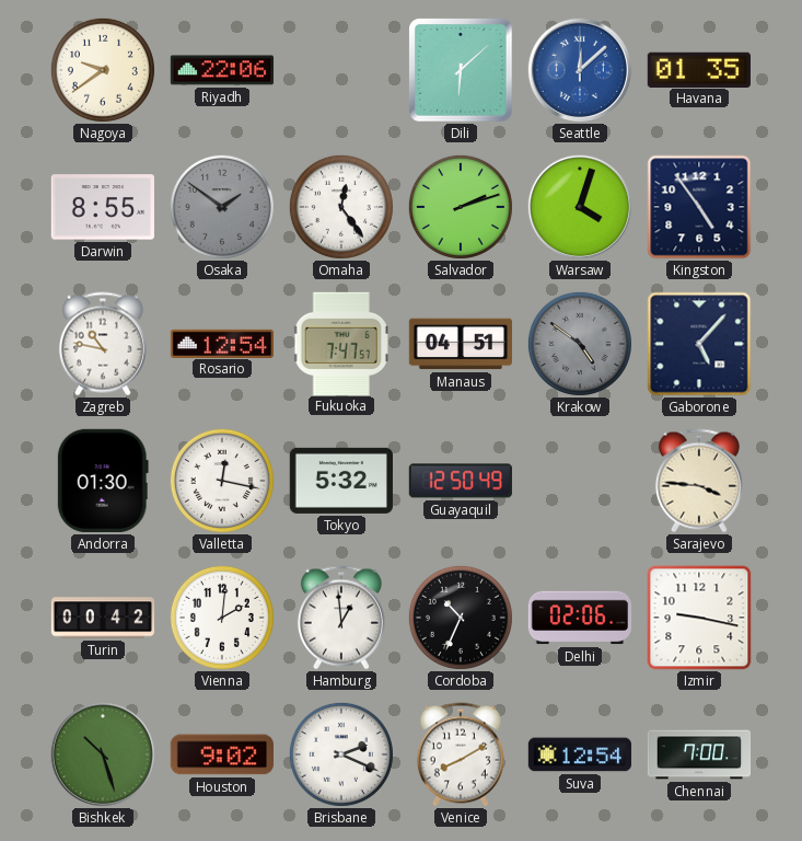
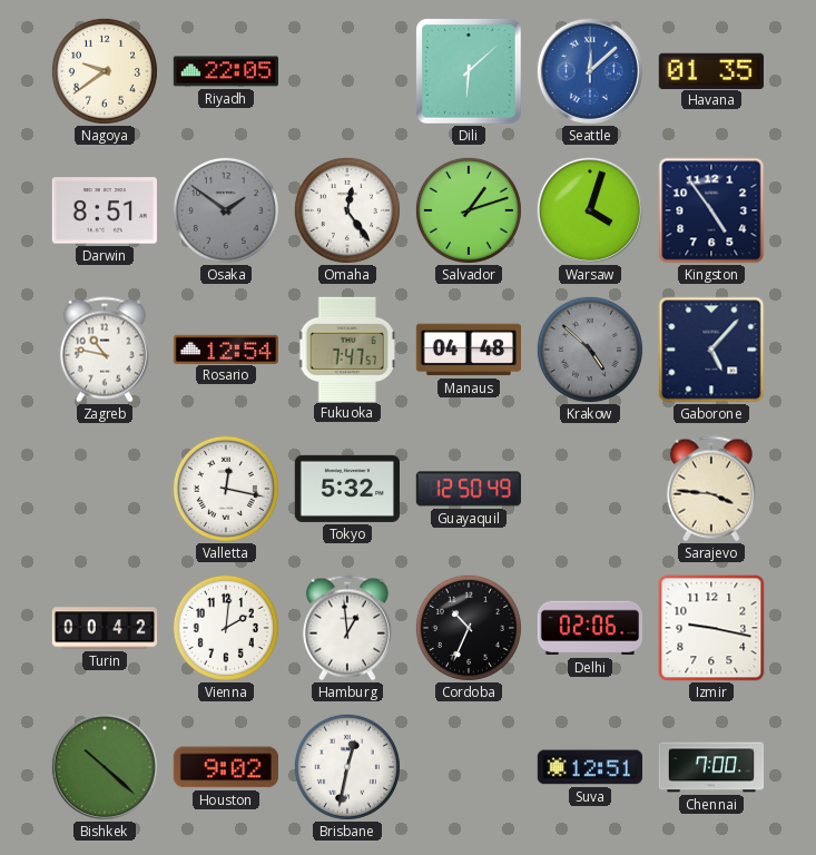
Riyadh: 22:06 -> 22:05
Darwin: 8:55 -> 8:51
Salvador: 2:12 -> 1:12
Manaus: 04:51 -> 04:48
Krakow: 4:51 -> 4:52
Andorra: 01:30 -> none
Bishkek: 10:27 -> 10:22
Brisbane: 2:19 -> 12:32
Venice: 8:10 -> none
Suva: 12:54 -> 12:51
